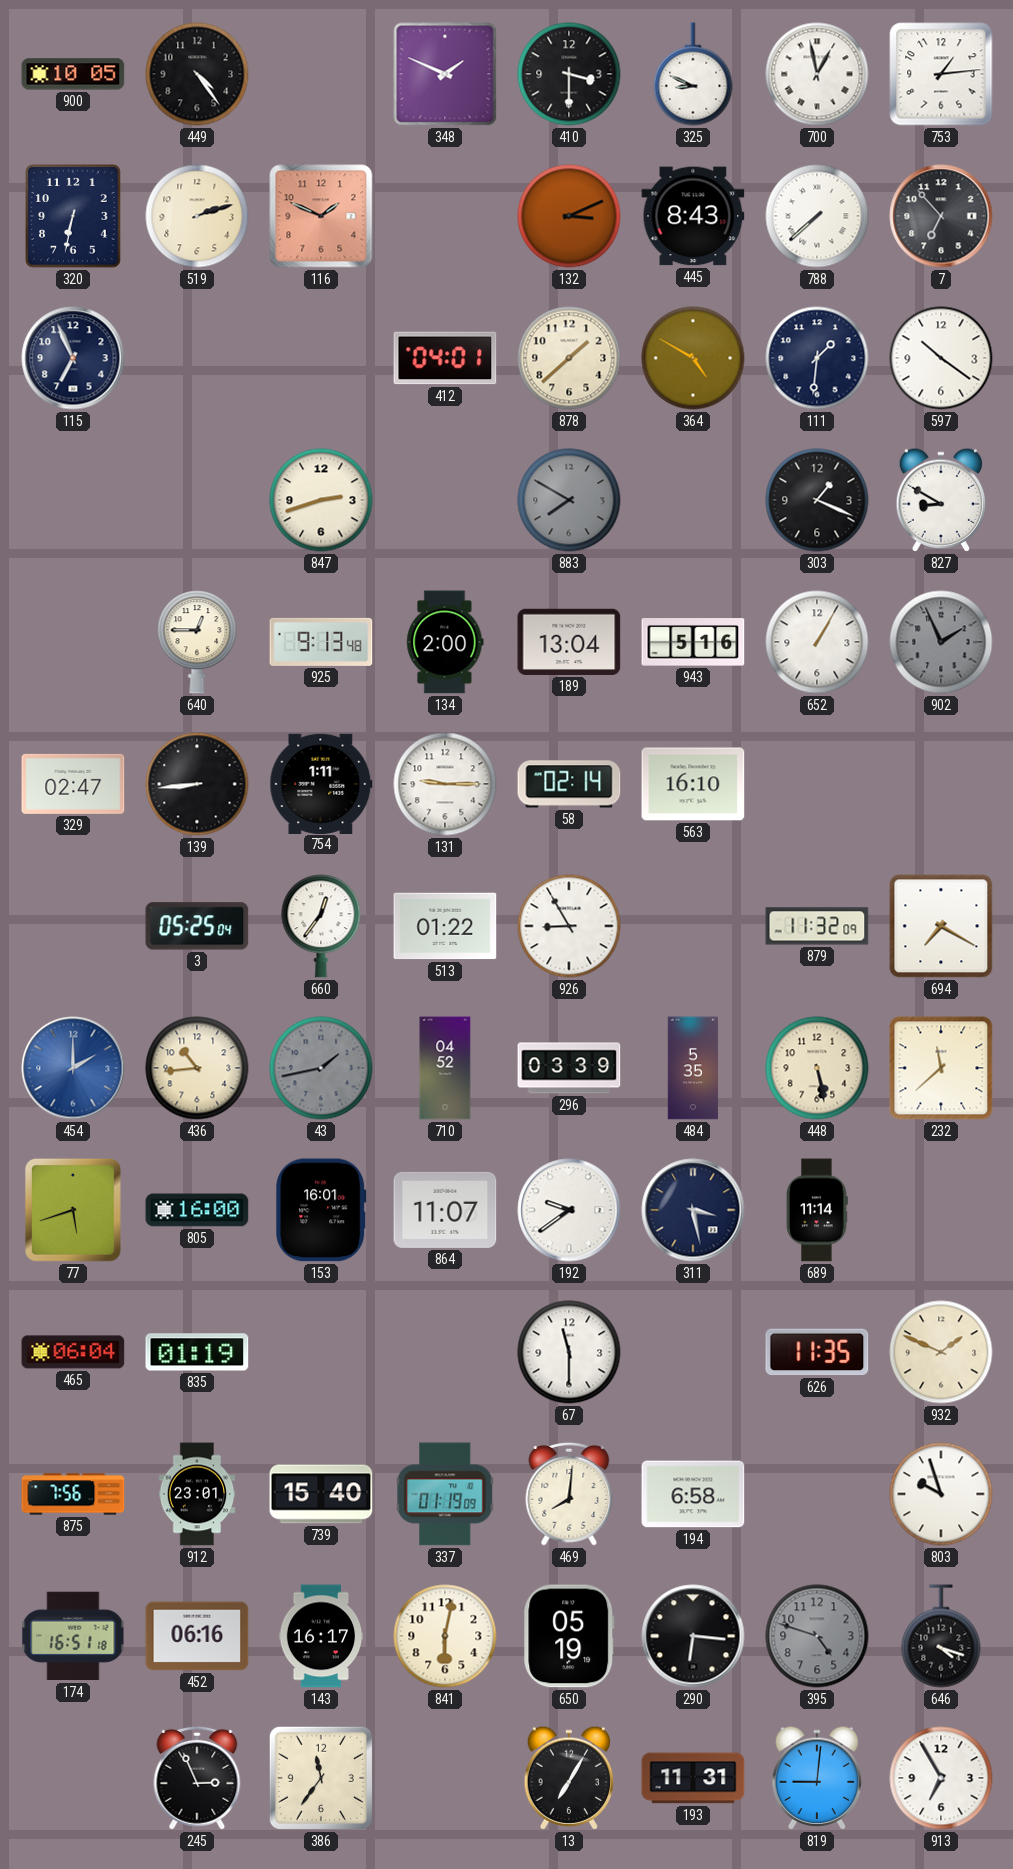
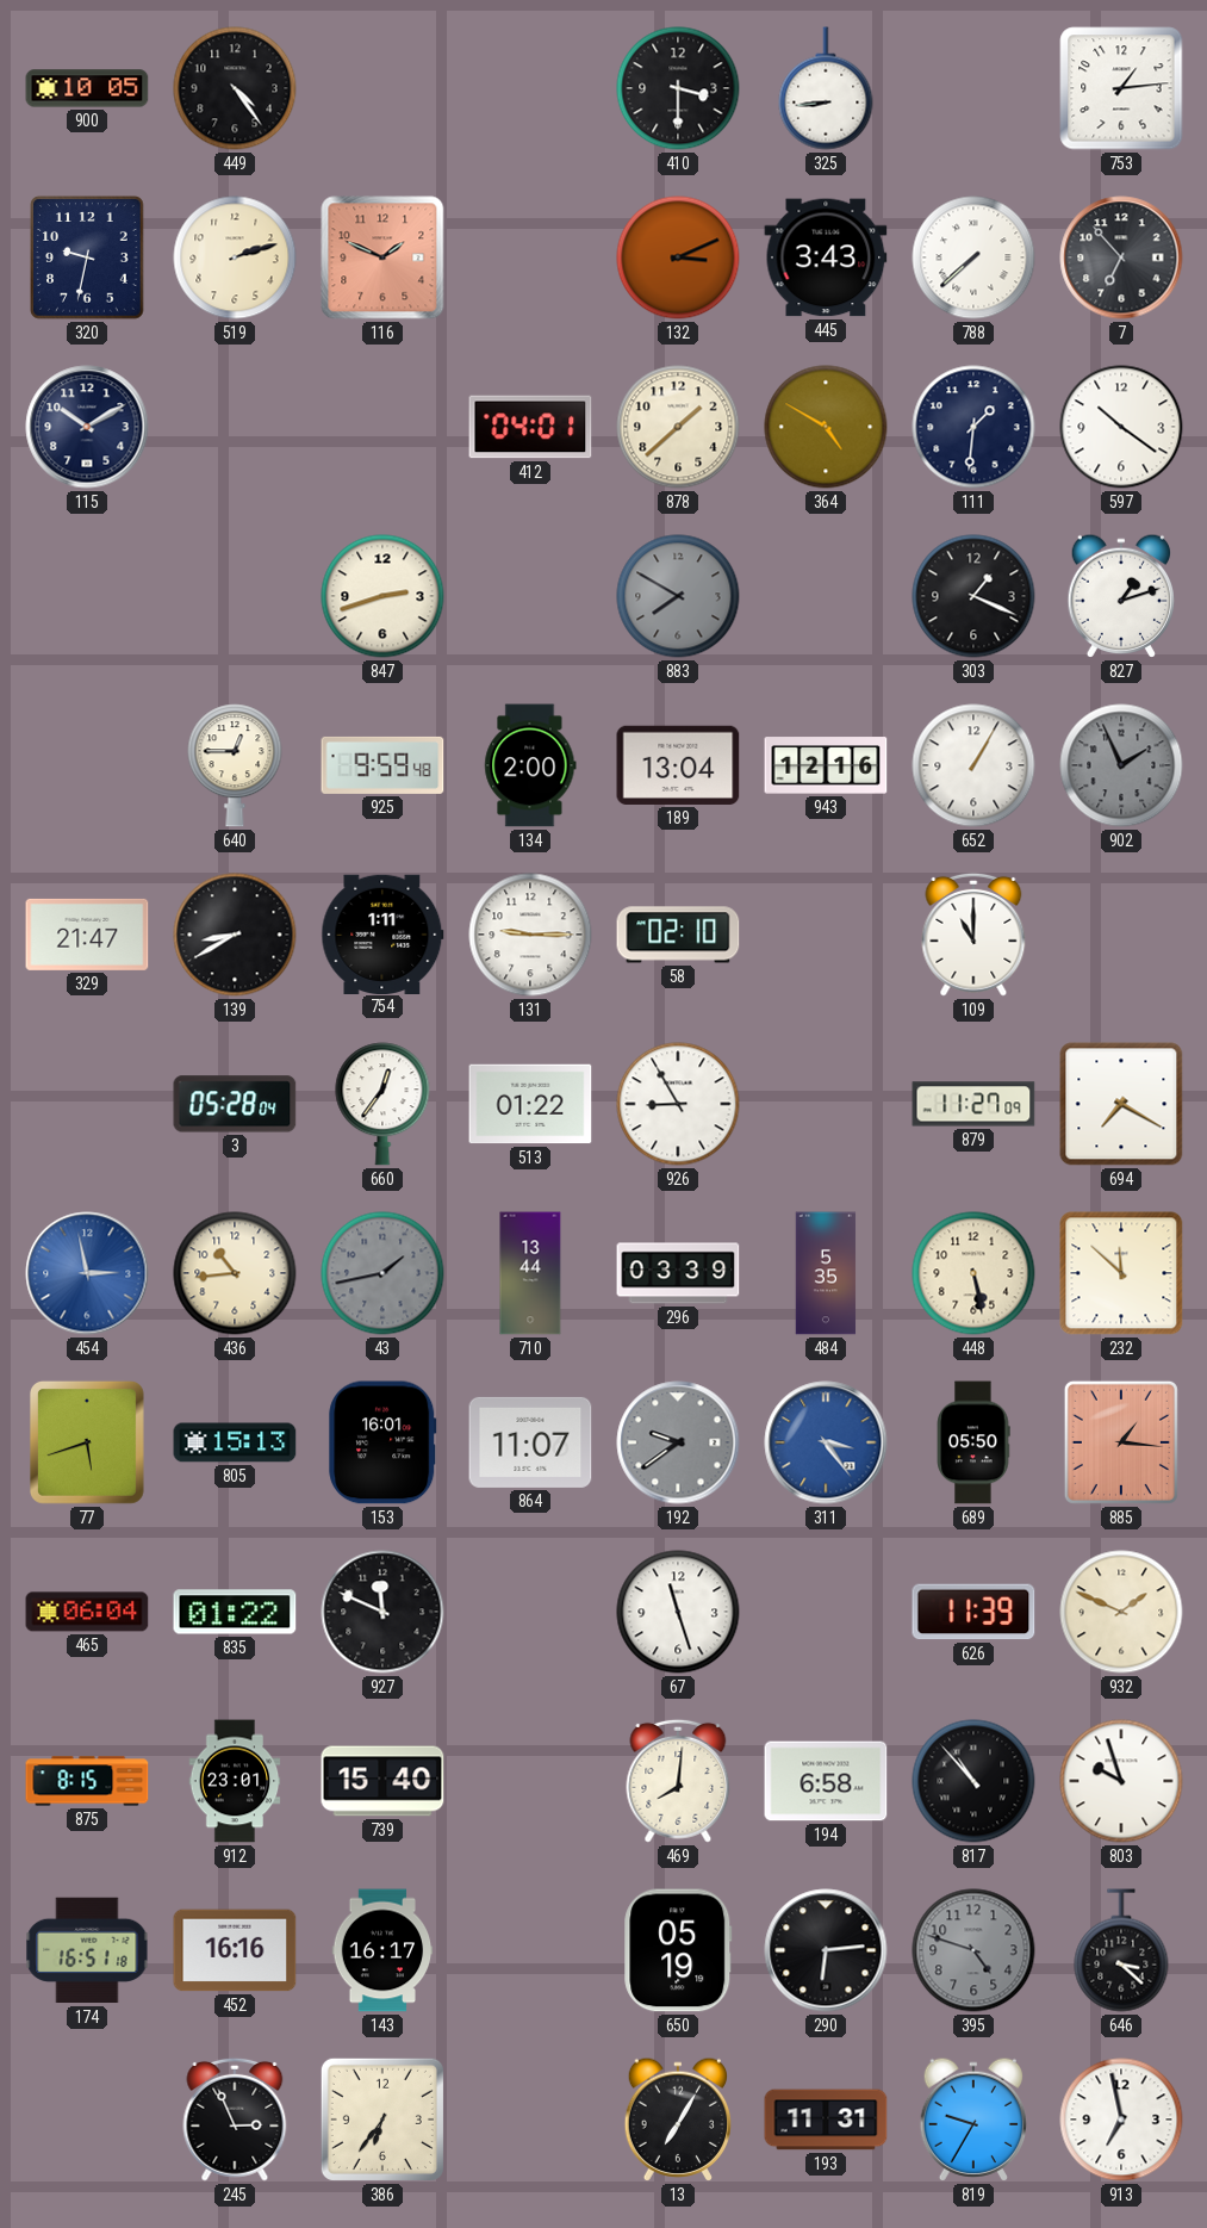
348: 1:49 -> none
325: 8:49 -> 8:44
700: 12:58 -> none
320: 6:32 -> 9:32
445: 8:43 -> 3:43
115: 6:56 -> 10:10
827: 8:50 -> 1:12
925: 9:13 -> 9:59
943: 5:16 -> 12:16
329: 02:47 -> 21:47
139: 8:44 -> 8:40
58: 02:14 -> 02:10
563: 16:10 -> none
109: none -> 11:00
3: 05:25 -> 05:28
879: 11:32 -> 11:27
454: 2:00 -> 2:58
710: 04:52 -> 13:44
232: 11:38 -> 11:52
805: 16:00 -> 15:13
192 dial: white -> grey
311: 3:28 -> 3:24
311 dial: navy -> blue
689: 11:14 -> 05:50
885: none -> 1:16
835: 01:19 -> 01:22
927: none -> 11:49
67: 11:30 -> 11:27
626: 11:35 -> 11:39
875: 7:56 -> 8:15
337: 01:19 -> none
817: none -> 10:53
452: 06:16 -> 16:16
841: 6:02 -> none
290: 6:16 -> 6:14
646: 4:18 -> 3:22
386: 11:36 -> 6:36
819: 9:01 -> 9:35
913: 6:55 -> 6:58
